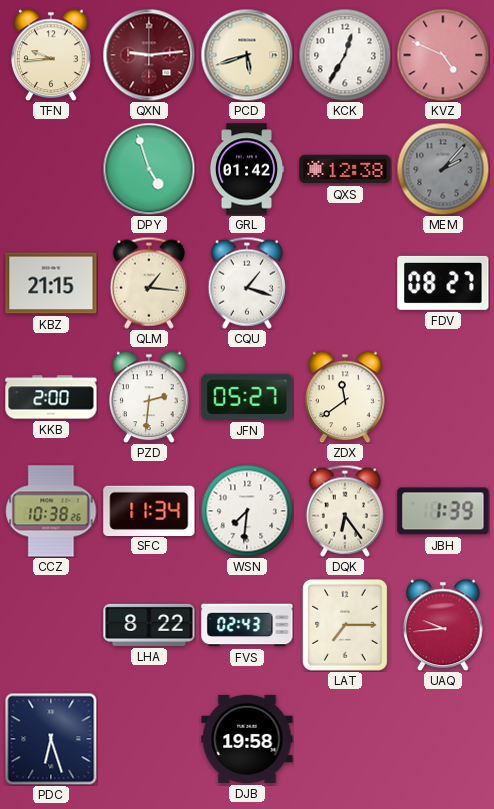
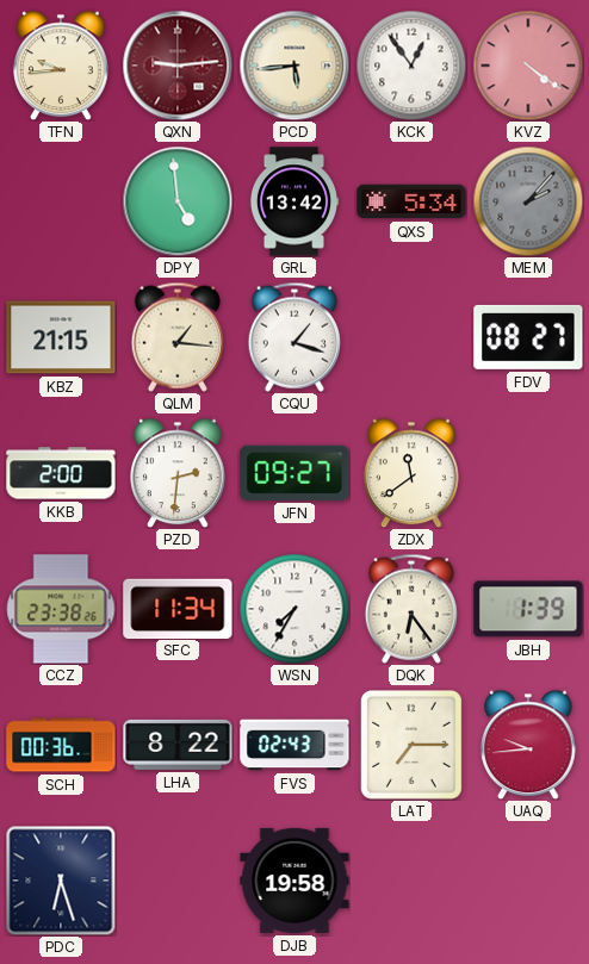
PCD: 5:42 -> 5:44
KCK: 12:35 -> 12:54
KVZ: 4:49 -> 4:21
DPY: 4:57 -> 4:59
GRL: 01:42 -> 13:42
QXS: 12:38 -> 5:34
JFN: 05:27 -> 09:27
CCZ: 10:38 -> 23:38
WSN: 7:31 -> 7:35
SCH: none -> 00:36
